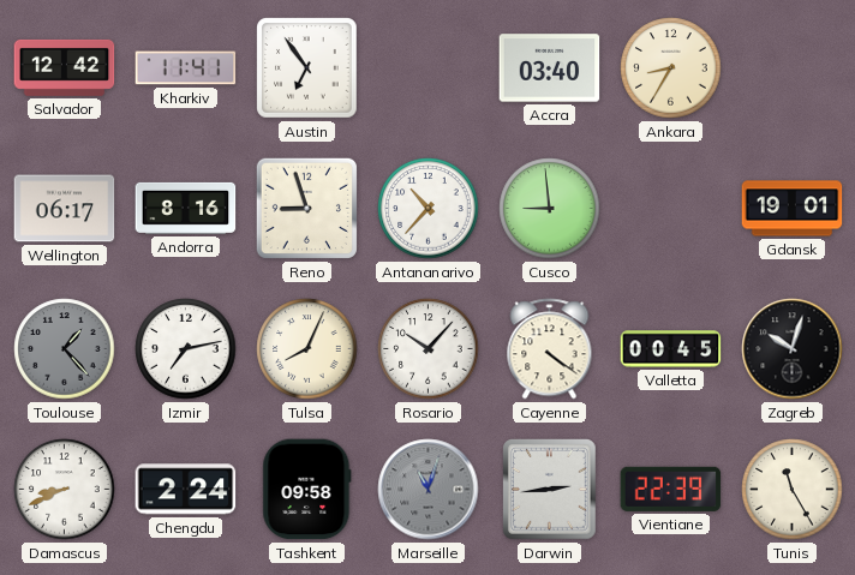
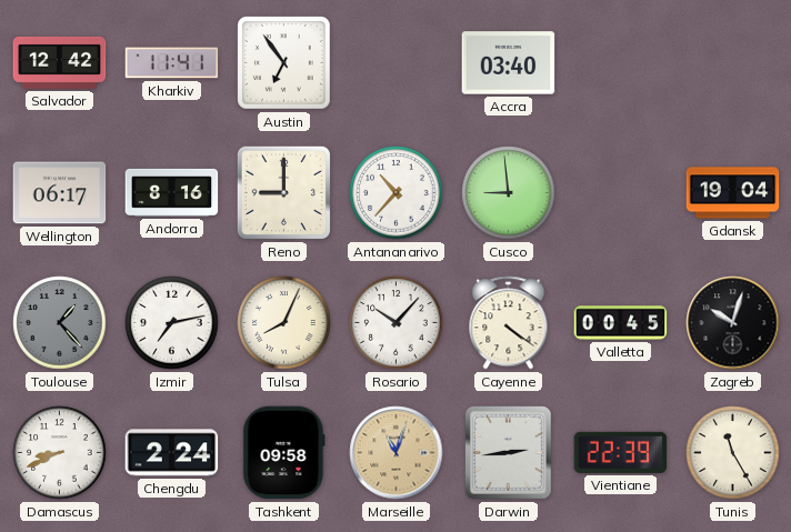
Ankara: 8:35 -> none
Reno: 8:57 -> 9:00
Gdansk: 19:01 -> 19:04
Marseille dial: grey -> champagne
